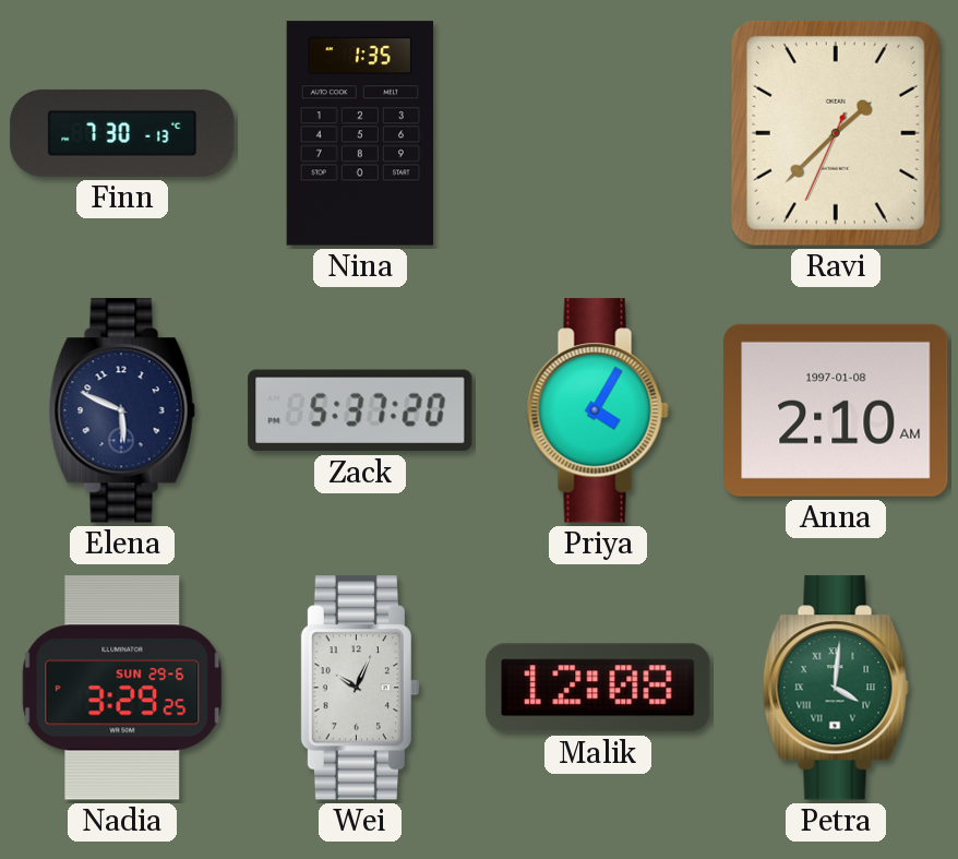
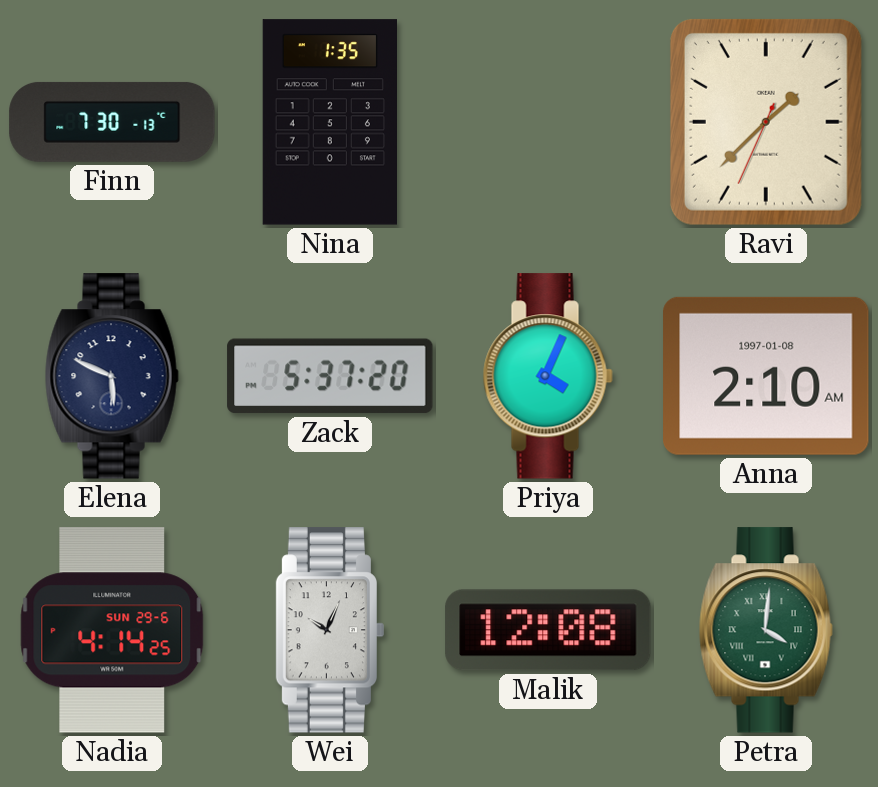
Priya: 4:05 -> 4:04
Nadia: 3:29 -> 4:14
